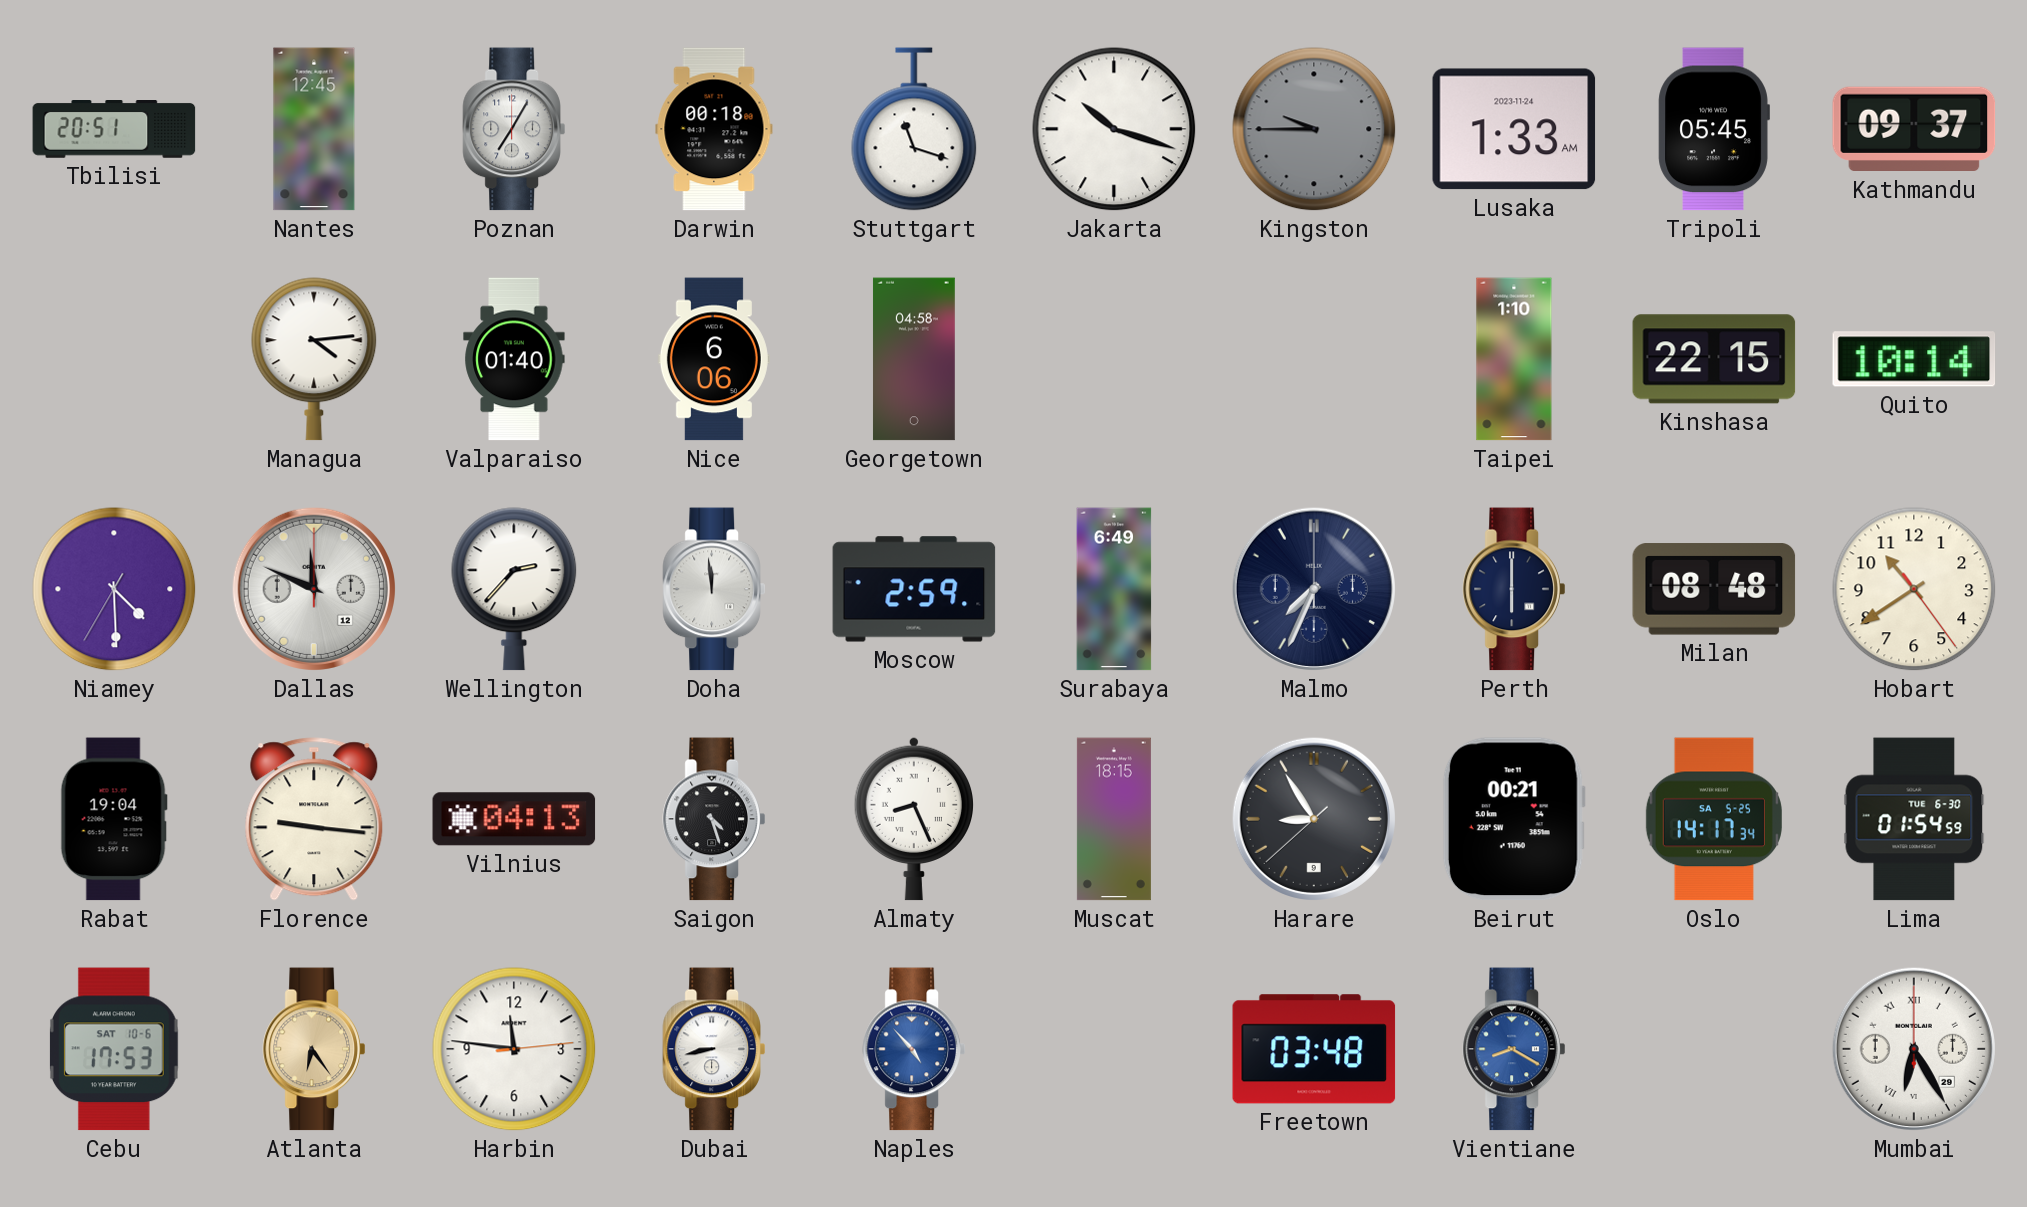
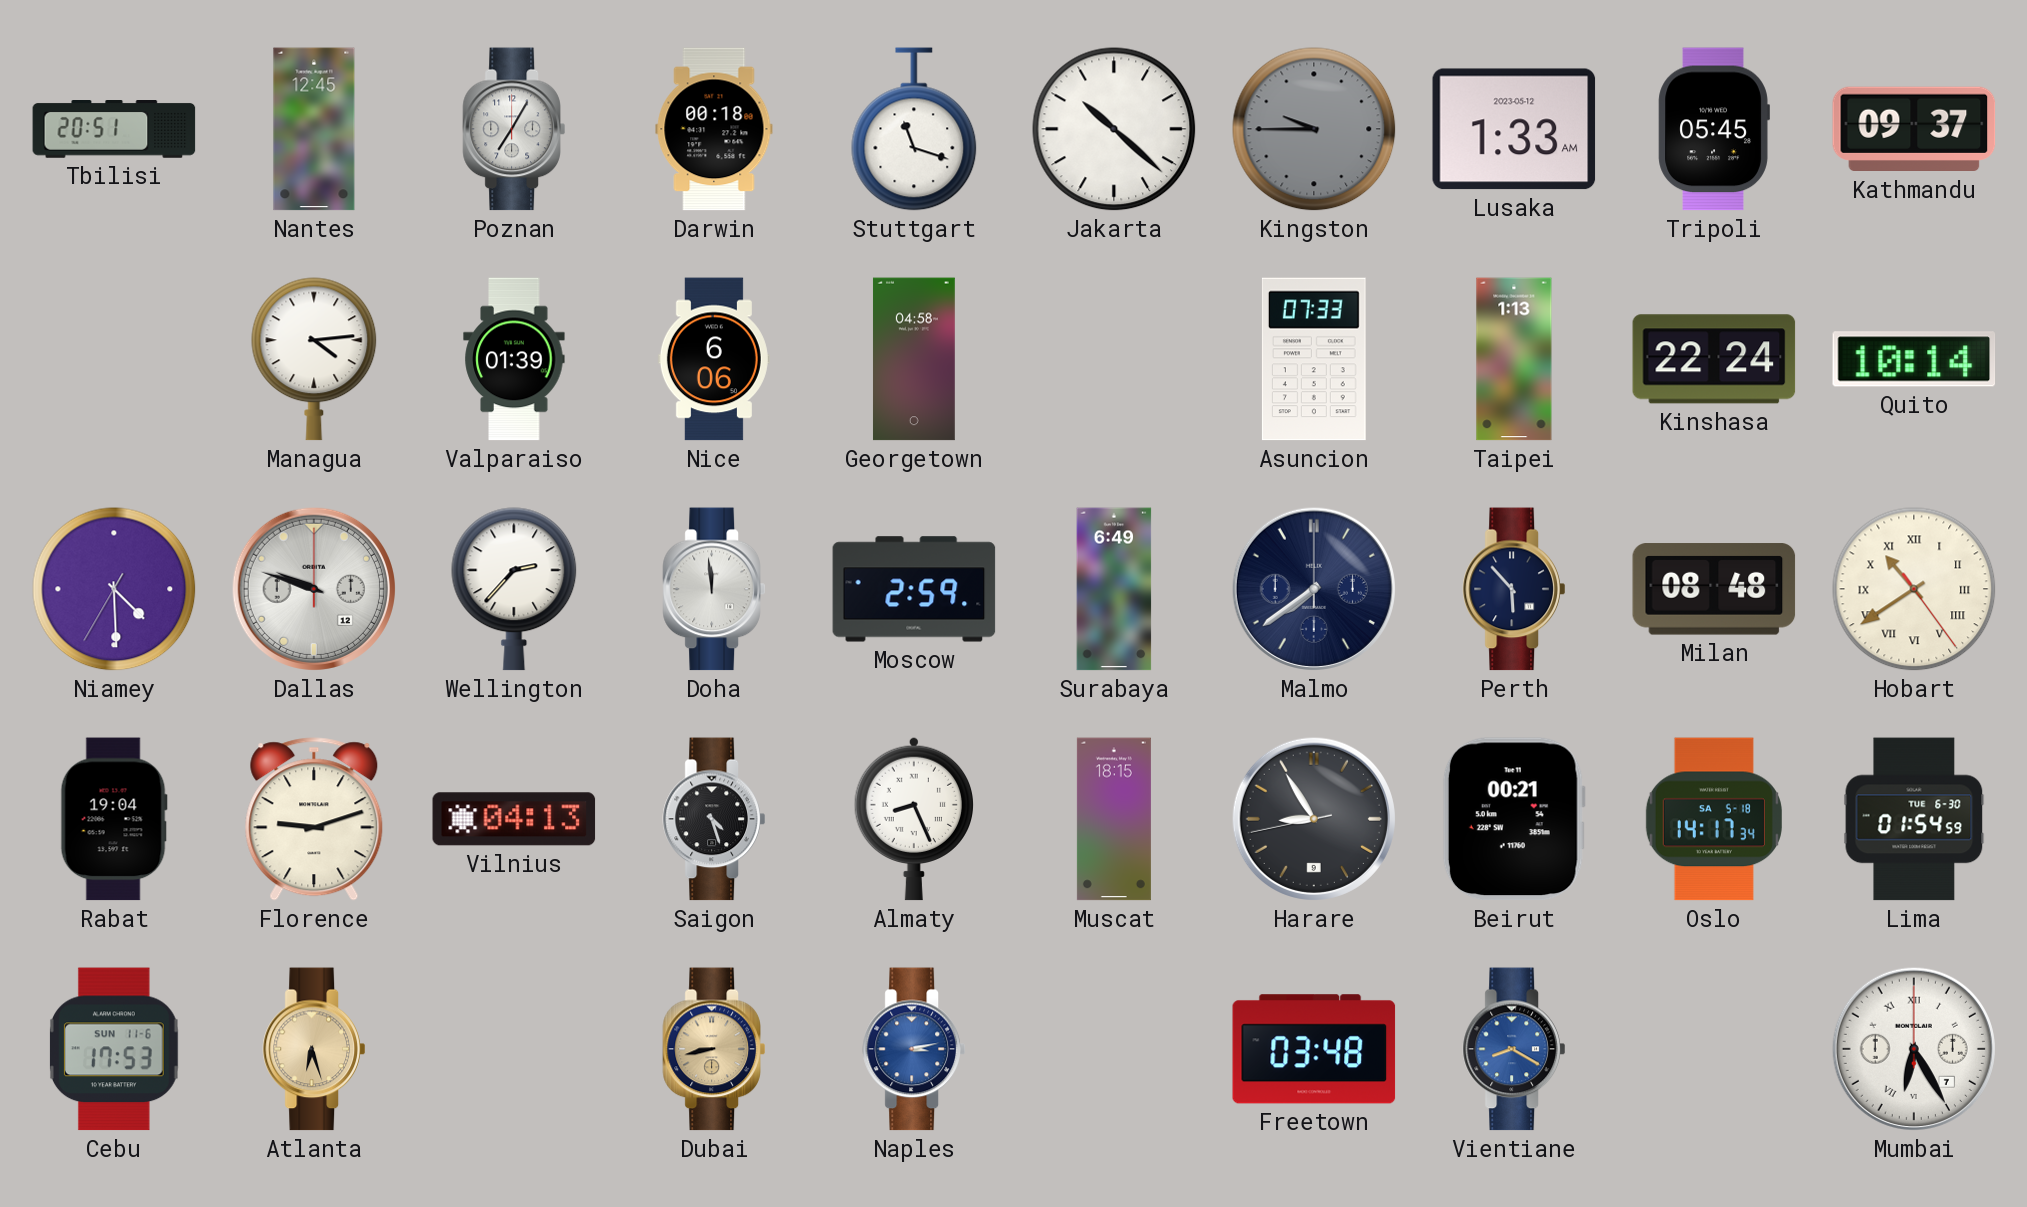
Jakarta: 10:18 -> 10:22
Lusaka date: 2023-11-24 -> 2023-05-12
Valparaiso: 01:40 -> 01:39
Asuncion: none -> 07:33
Taipei: 1:10 -> 1:13
Kinshasa: 22:15 -> 22:24
Dallas: 11:49 -> 9:48
Malmo: 7:34 -> 7:39
Perth: 6:00 -> 5:53
Hobart numerals: Arabic -> Roman
Florence: 9:16 -> 9:12
Harare: 8:54:38 -> 8:54:43
Oslo date: SA 5-25 -> SA 5-18
Cebu date: SAT 10-6 -> SUN 11-6
Atlanta: 6:24 -> 6:27
Harbin: 11:46 -> none
Dubai dial: white -> champagne
Naples: 4:53 -> 3:13
Mumbai date: 29 -> 7
